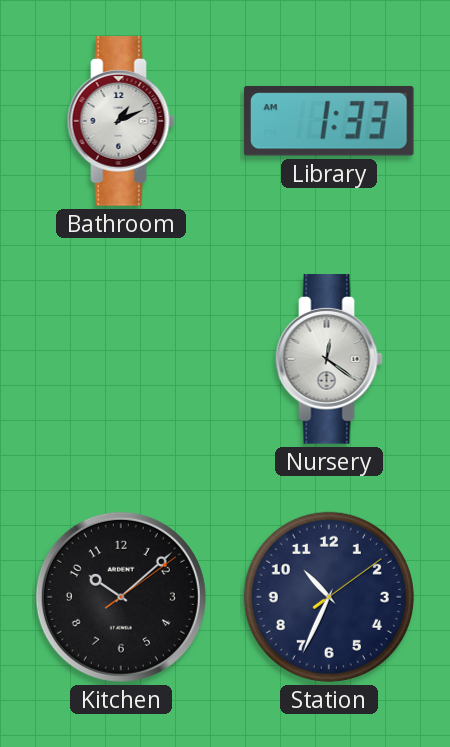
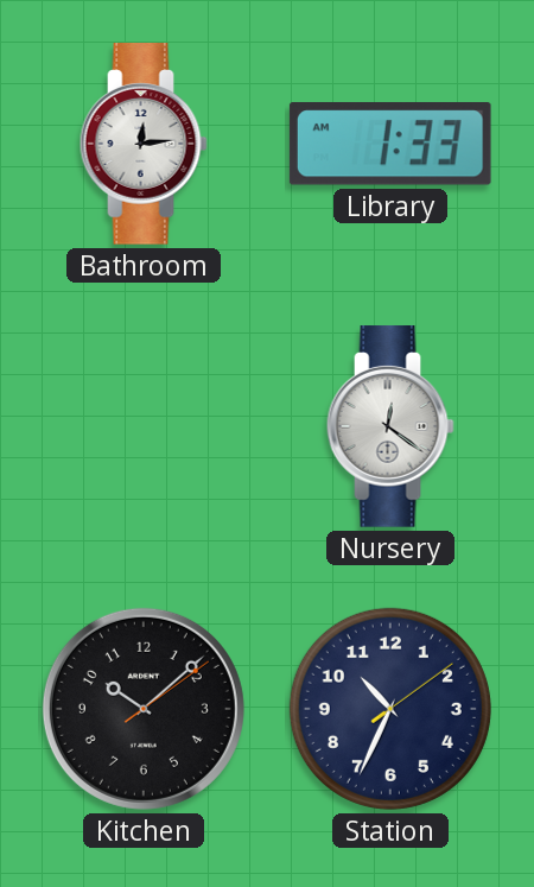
Bathroom: 1:11 -> 12:14
